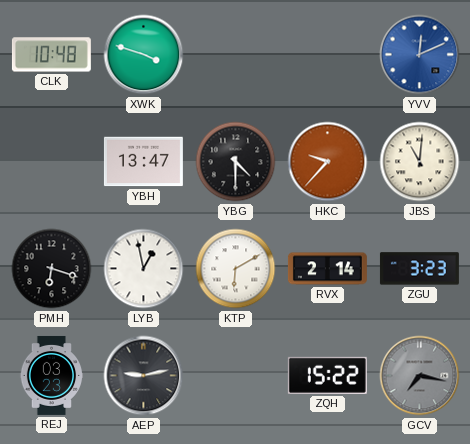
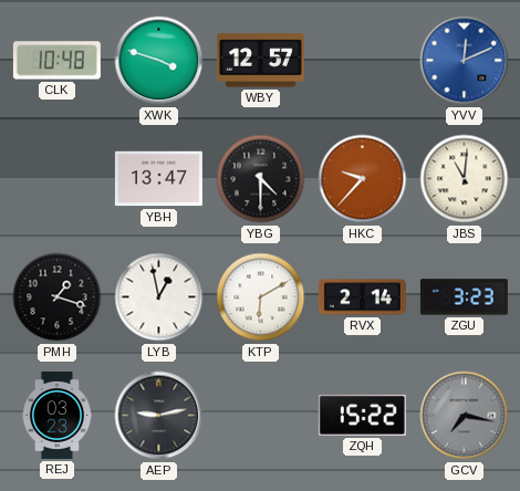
WBY: none -> 12:57
PMH: 6:18 -> 1:18
